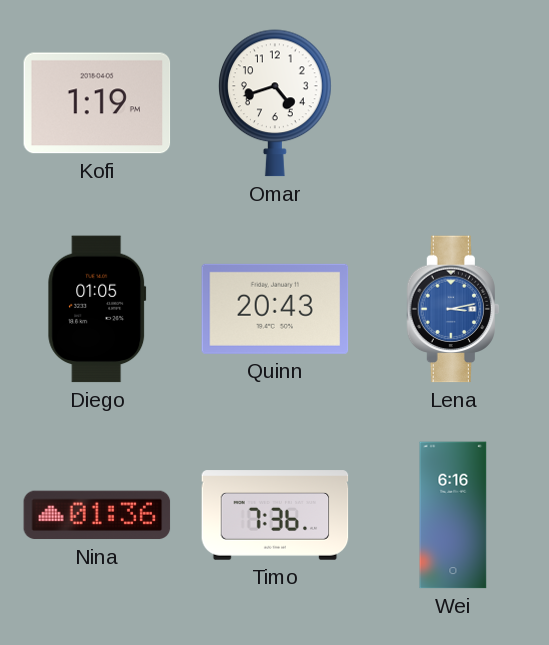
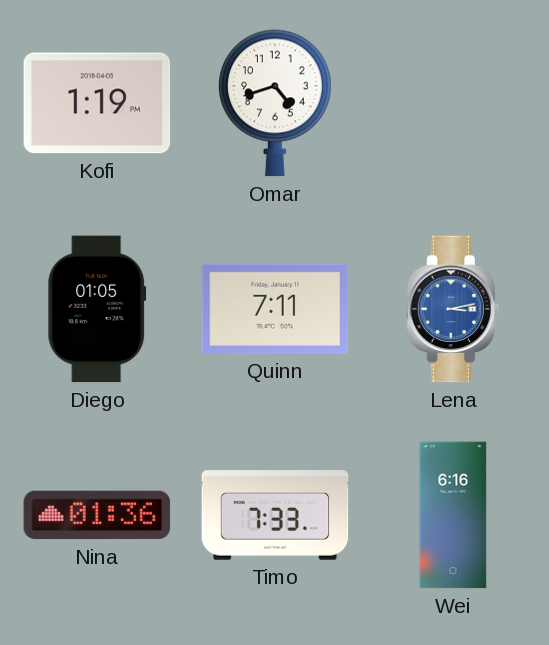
Quinn: 20:43 -> 7:11
Timo: 7:36 -> 7:33
